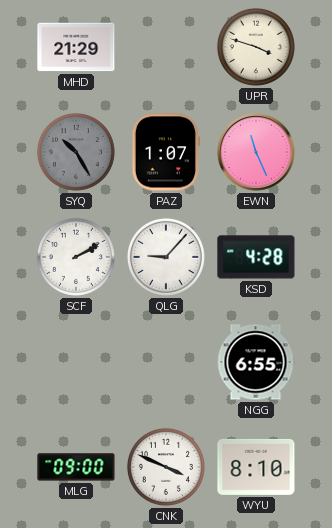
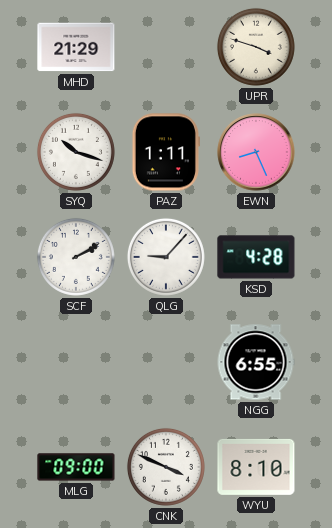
SYQ: 10:25 -> 10:18
SYQ dial: grey -> white
PAZ: 1:07 -> 1:11
EWN: 11:26 -> 8:26
